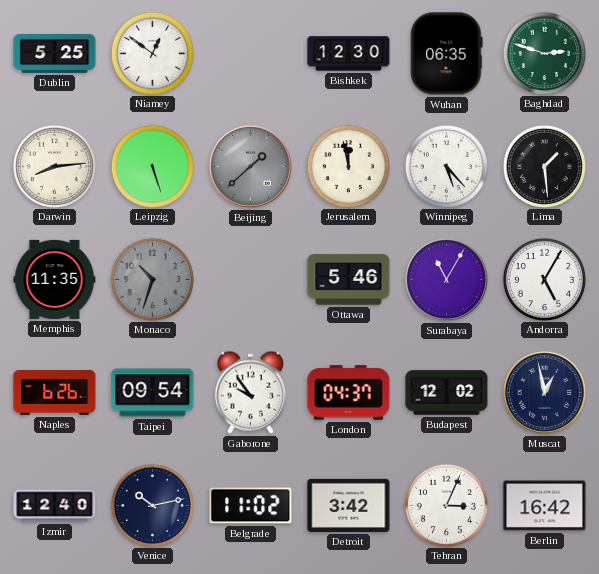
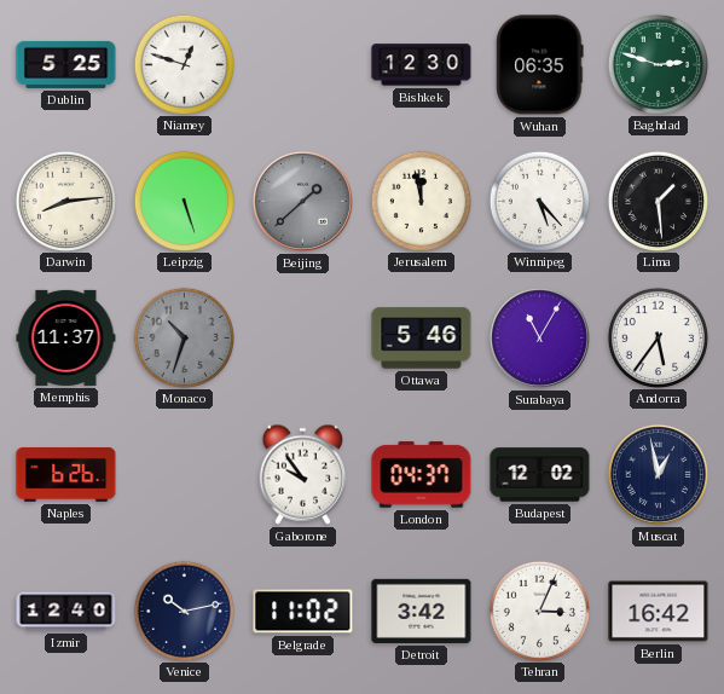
Niamey: 12:51 -> 12:48
Memphis: 11:35 -> 11:37
Andorra: 5:05 -> 5:36
Taipei: 09:54 -> none
